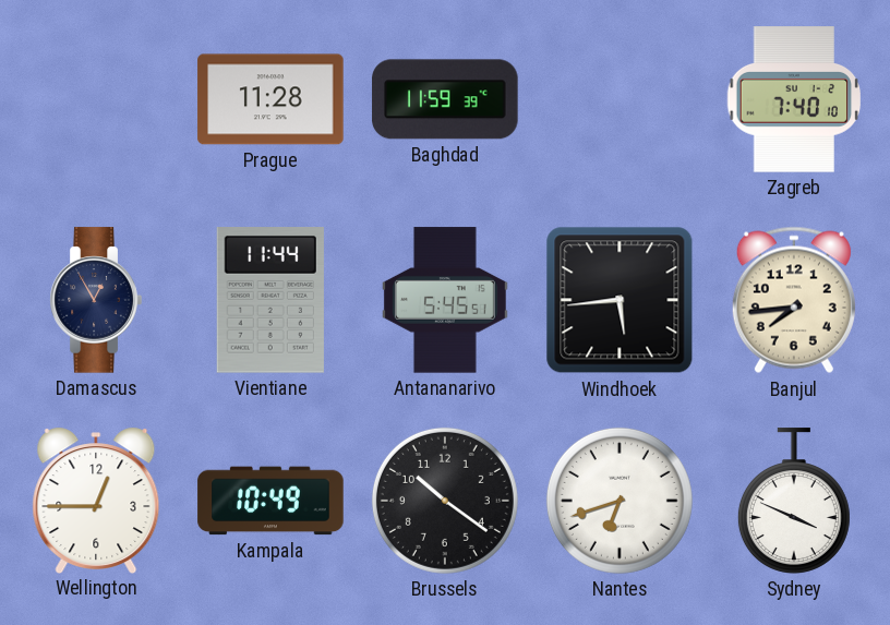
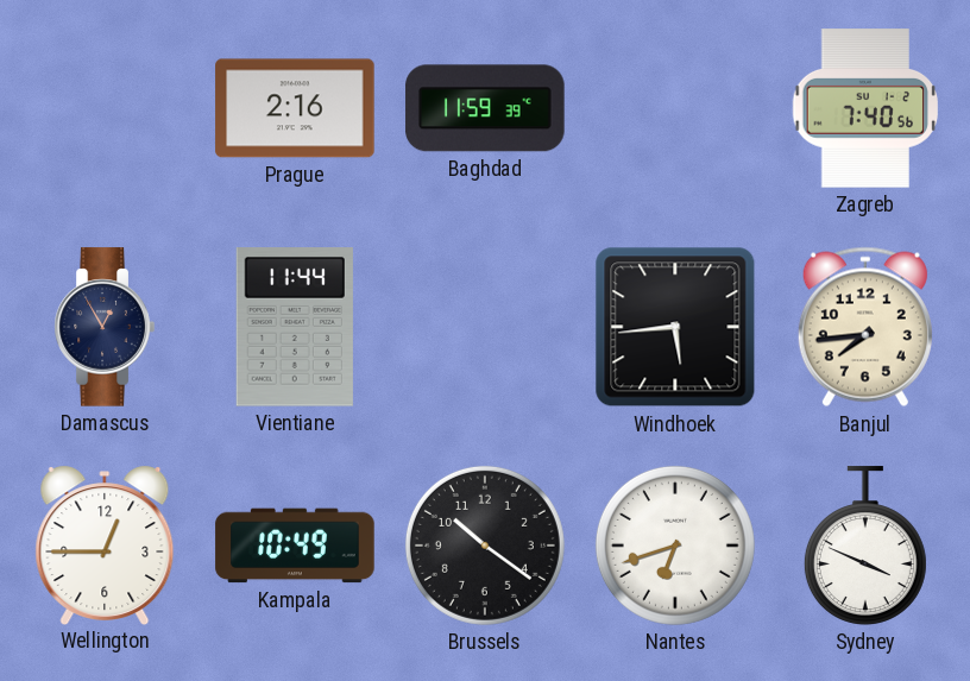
Prague: 11:28 -> 2:16
Zagreb: 7:40:10 -> 7:40:56
Antananarivo: 5:45 -> none
